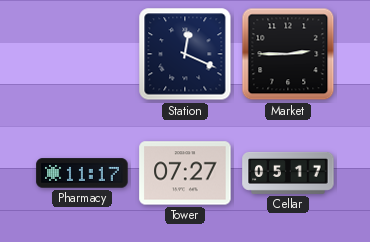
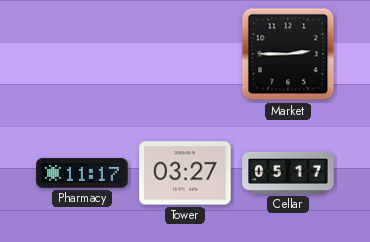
Station: 12:19 -> none
Tower: 07:27 -> 03:27
